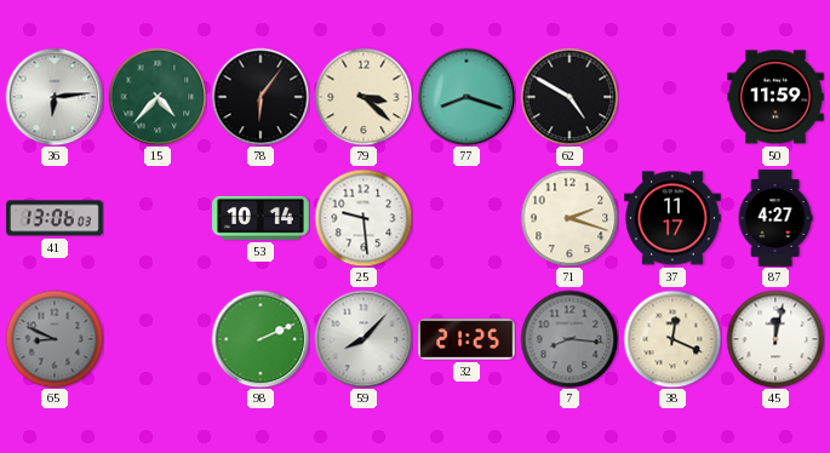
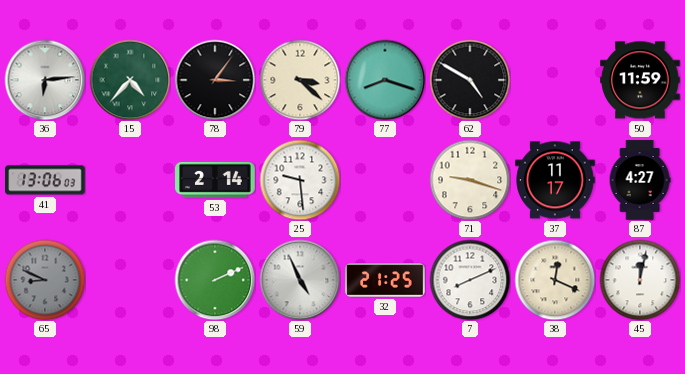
78: 6:06 -> 3:06
53: 10:14 -> 2:14
71: 2:18 -> 9:18
59: 8:07 -> 4:56
7: 8:16 -> 8:11
7 dial: grey -> white
